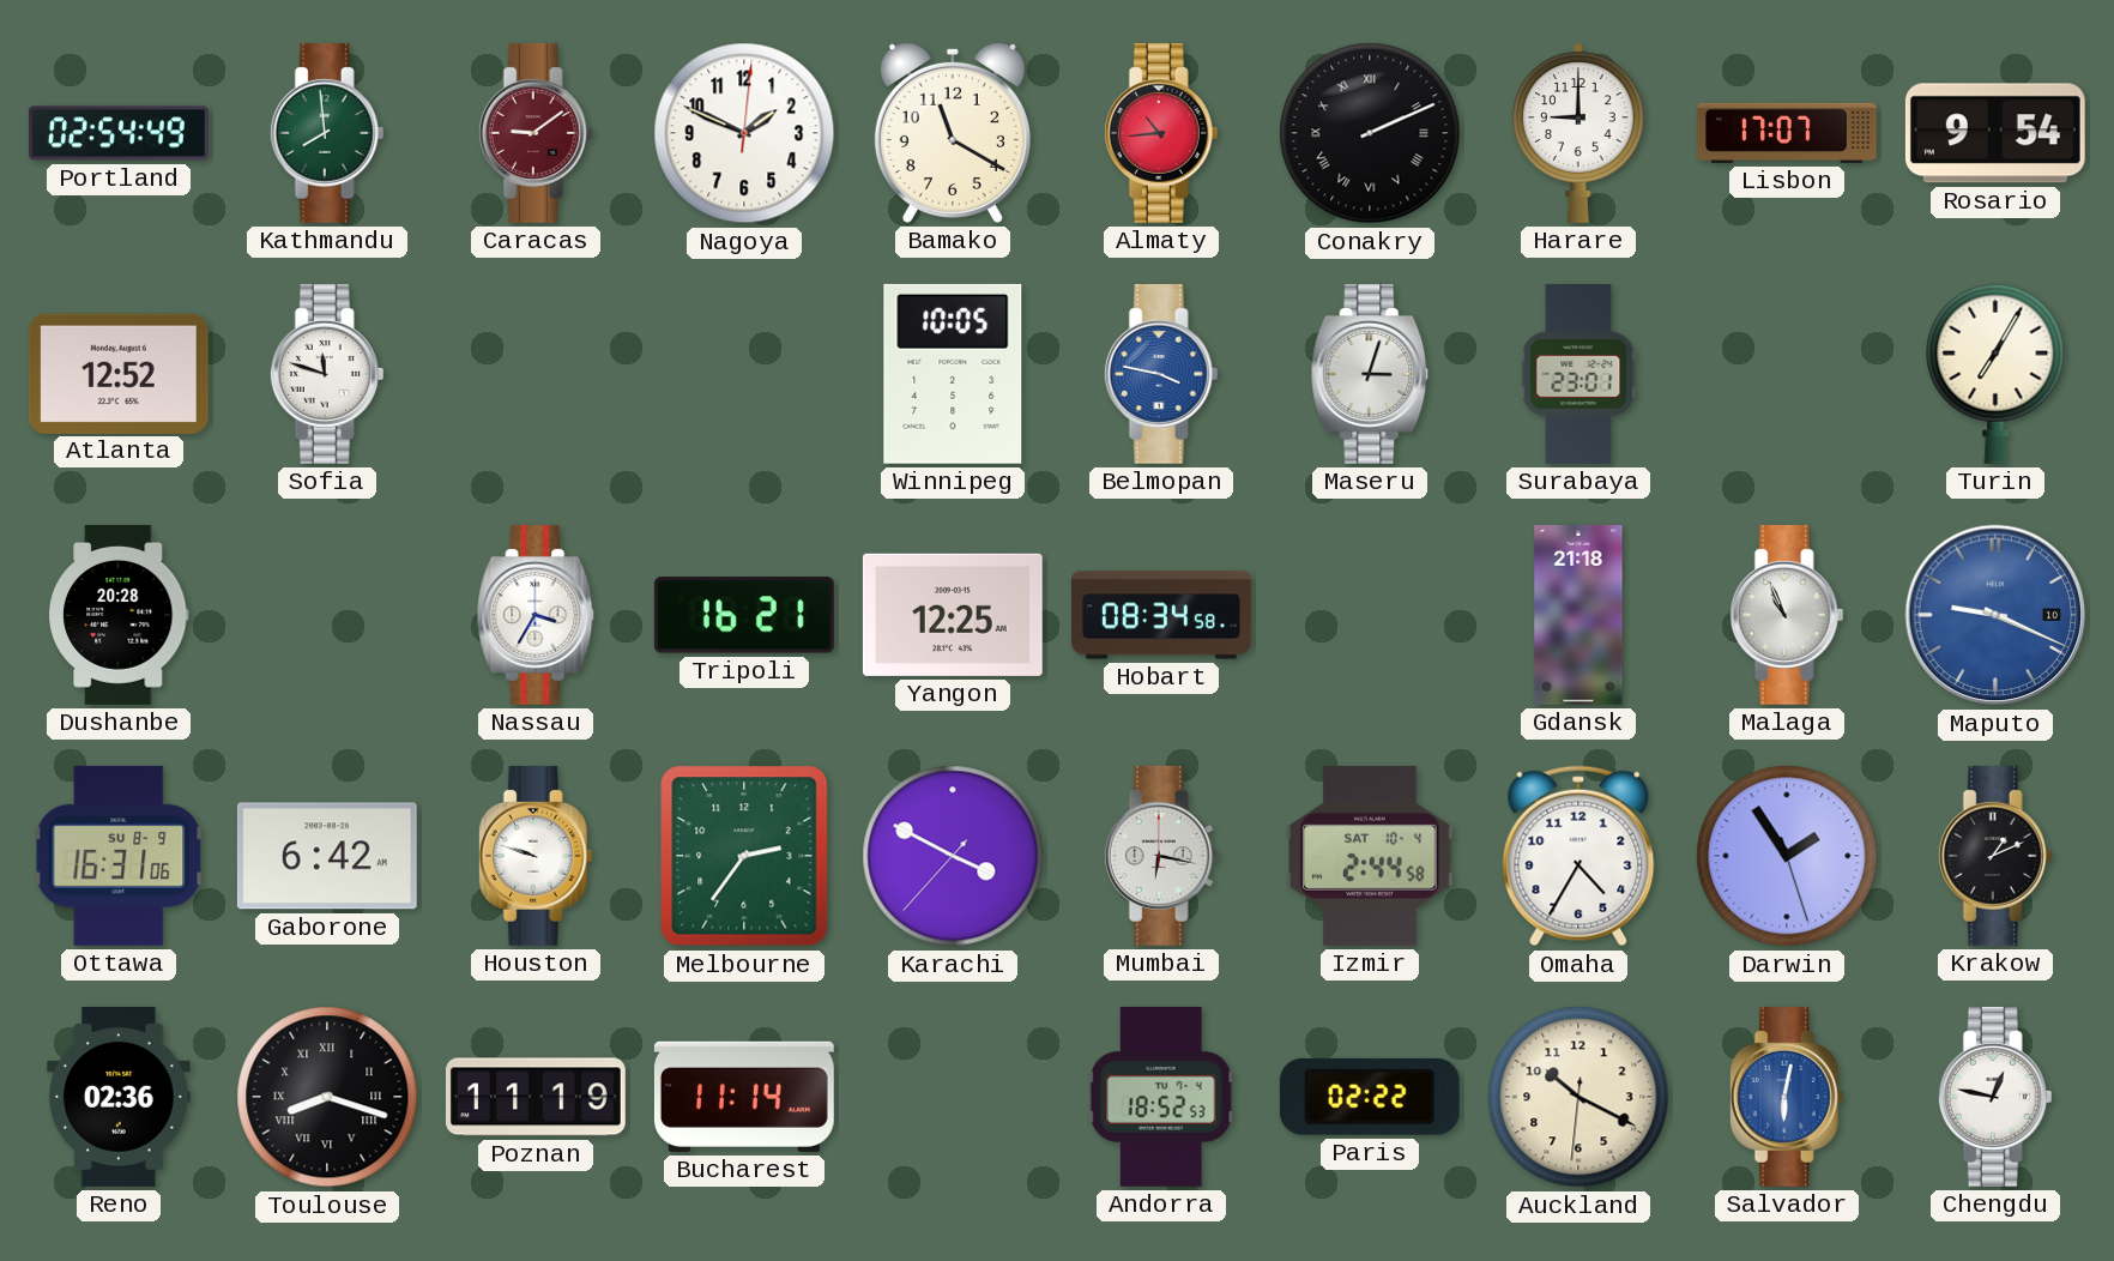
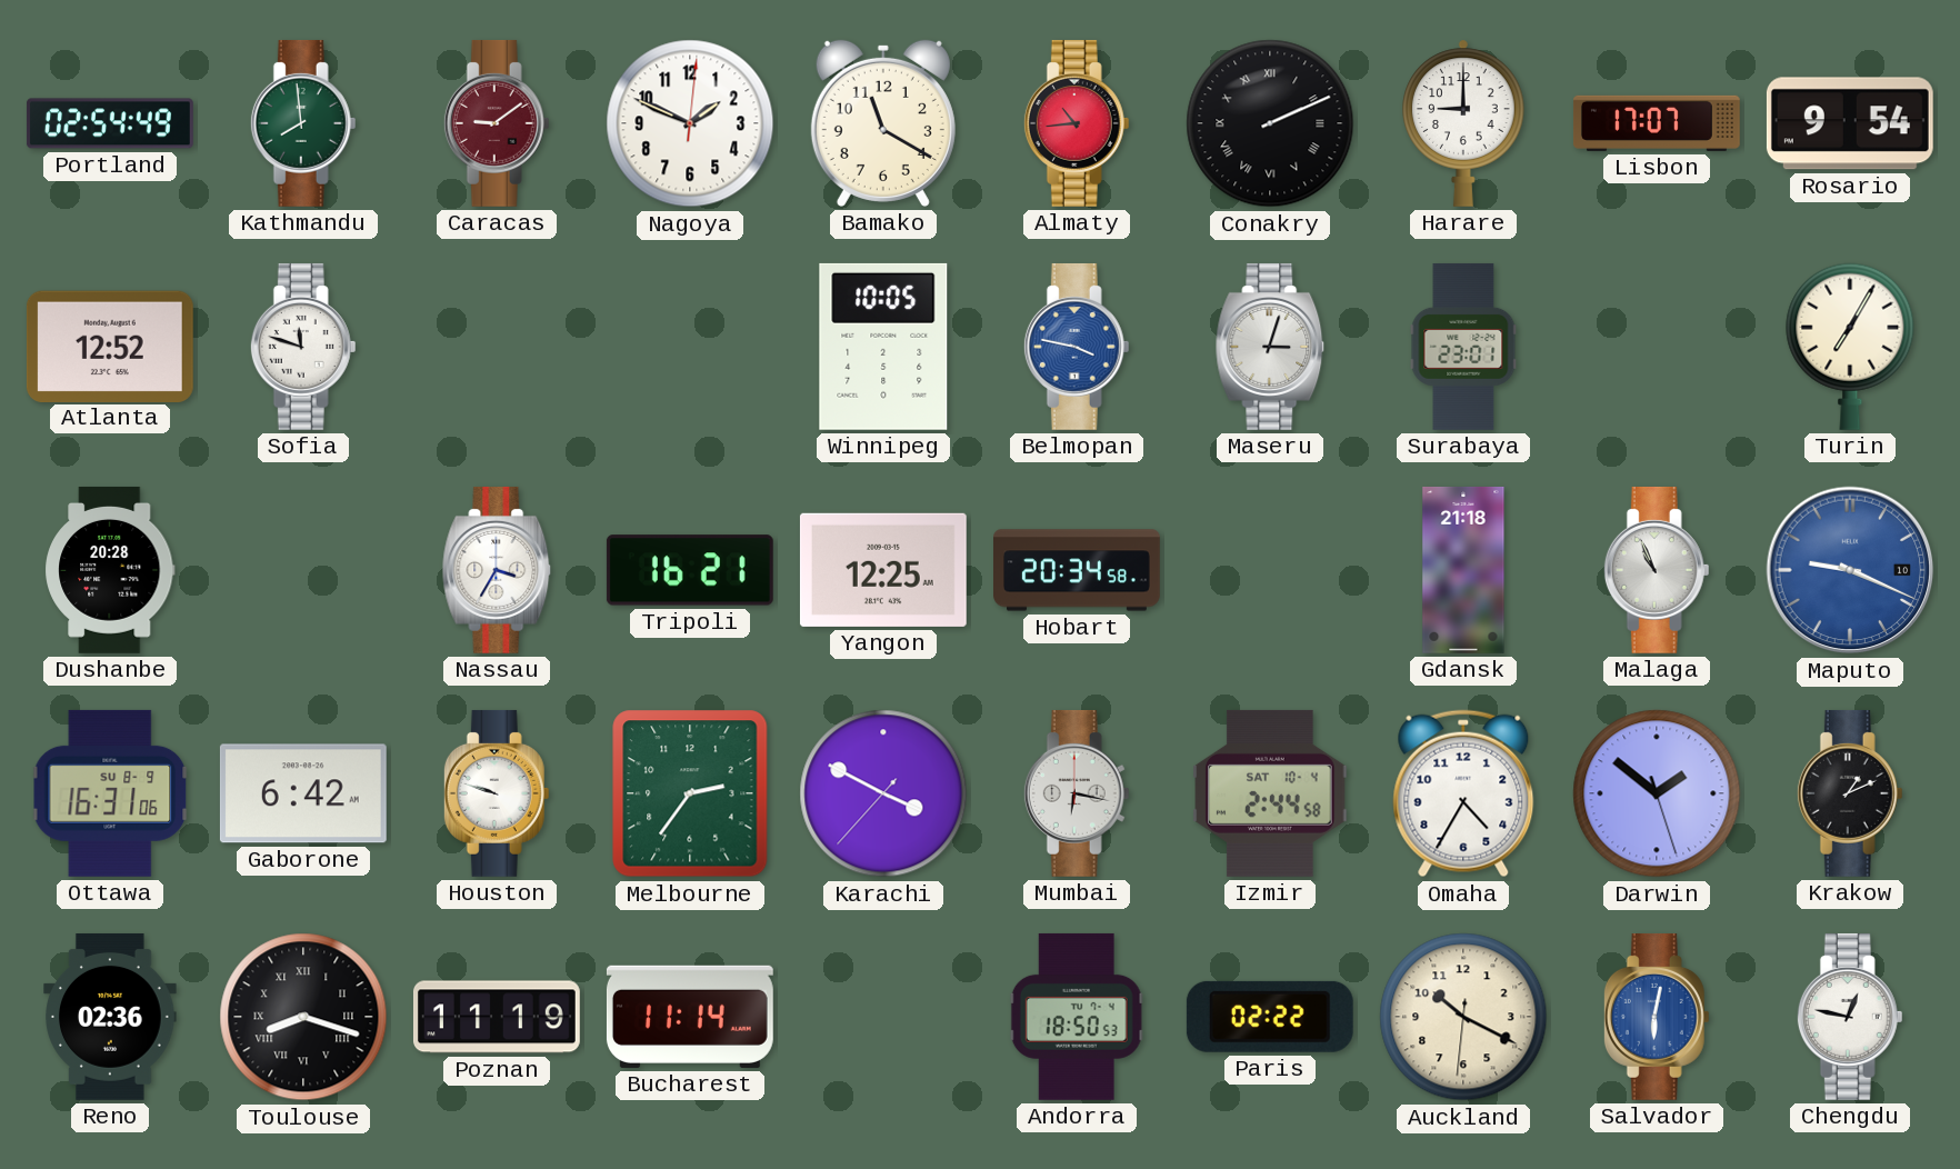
Hobart: 08:34 -> 20:34
Darwin: 1:54 -> 1:51
Andorra: 18:52 -> 18:50
